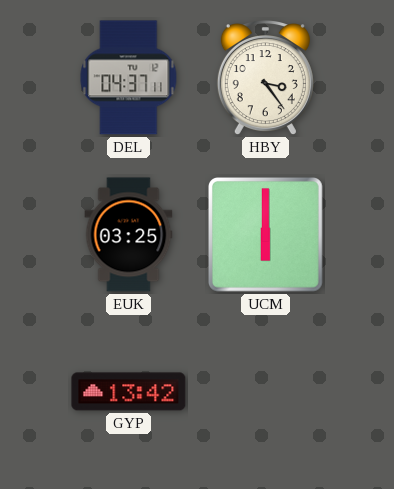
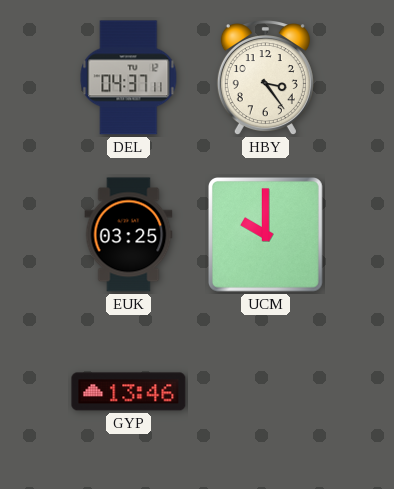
UCM: 6:00 -> 10:00
GYP: 13:42 -> 13:46
